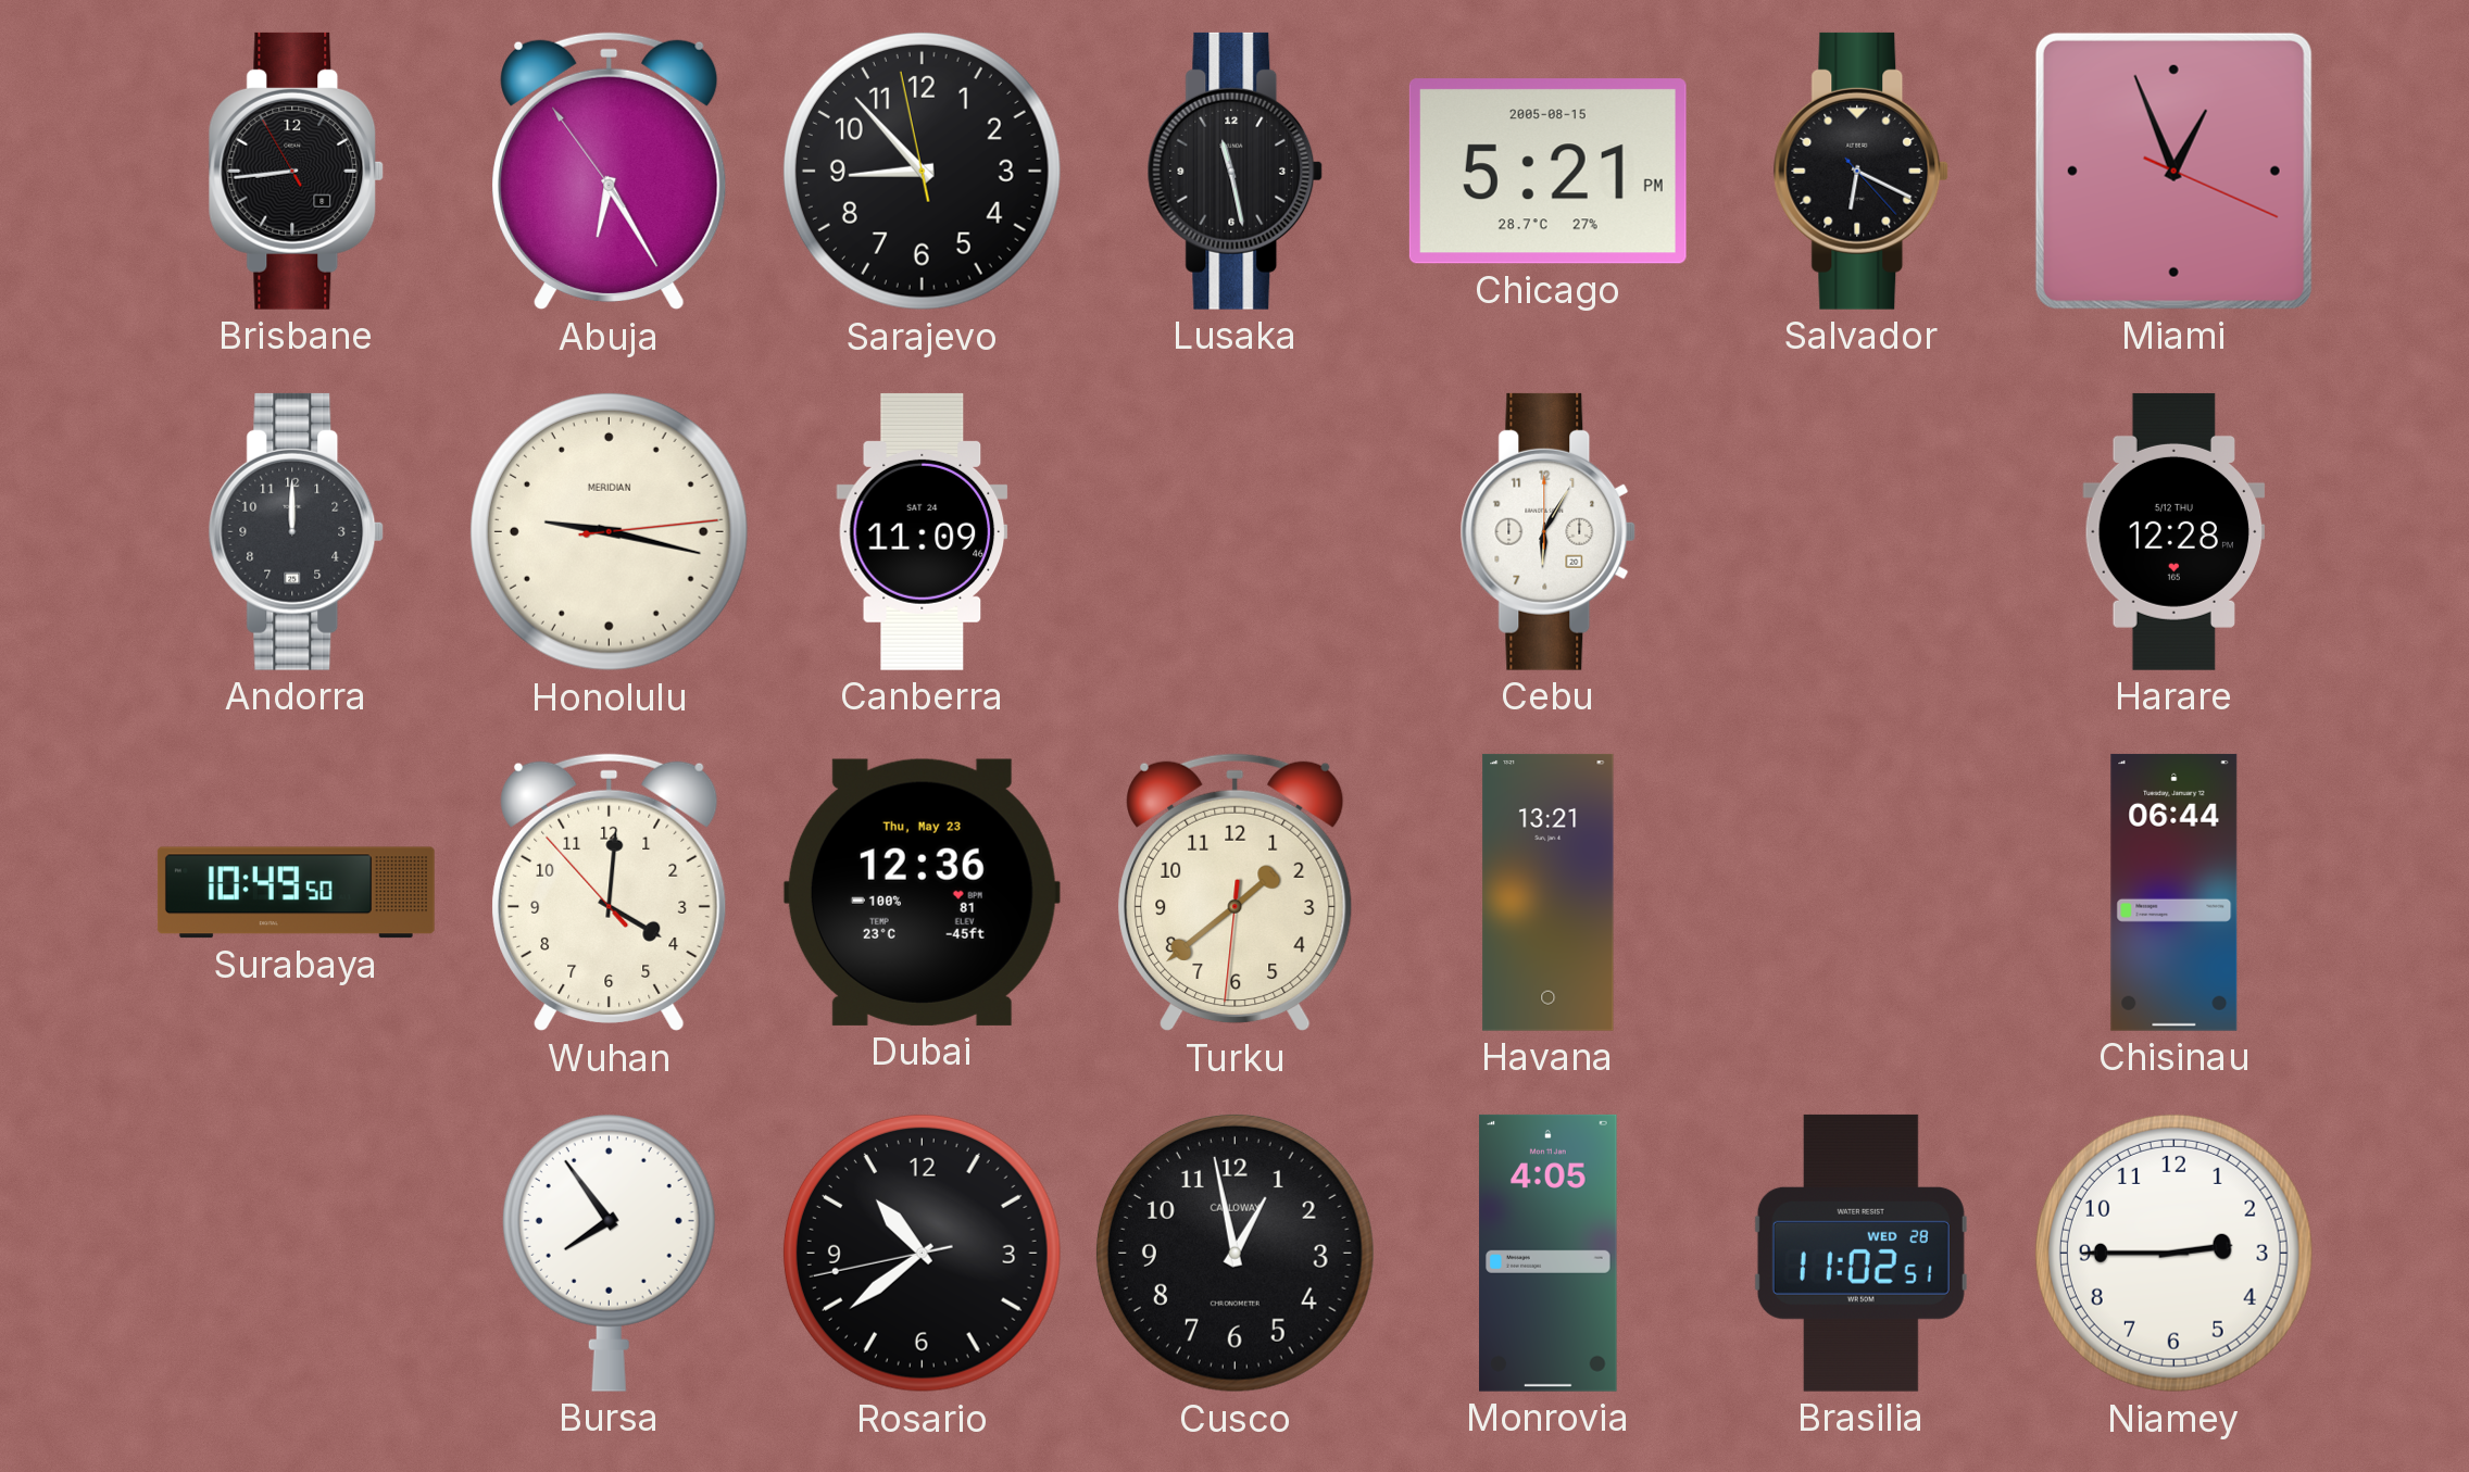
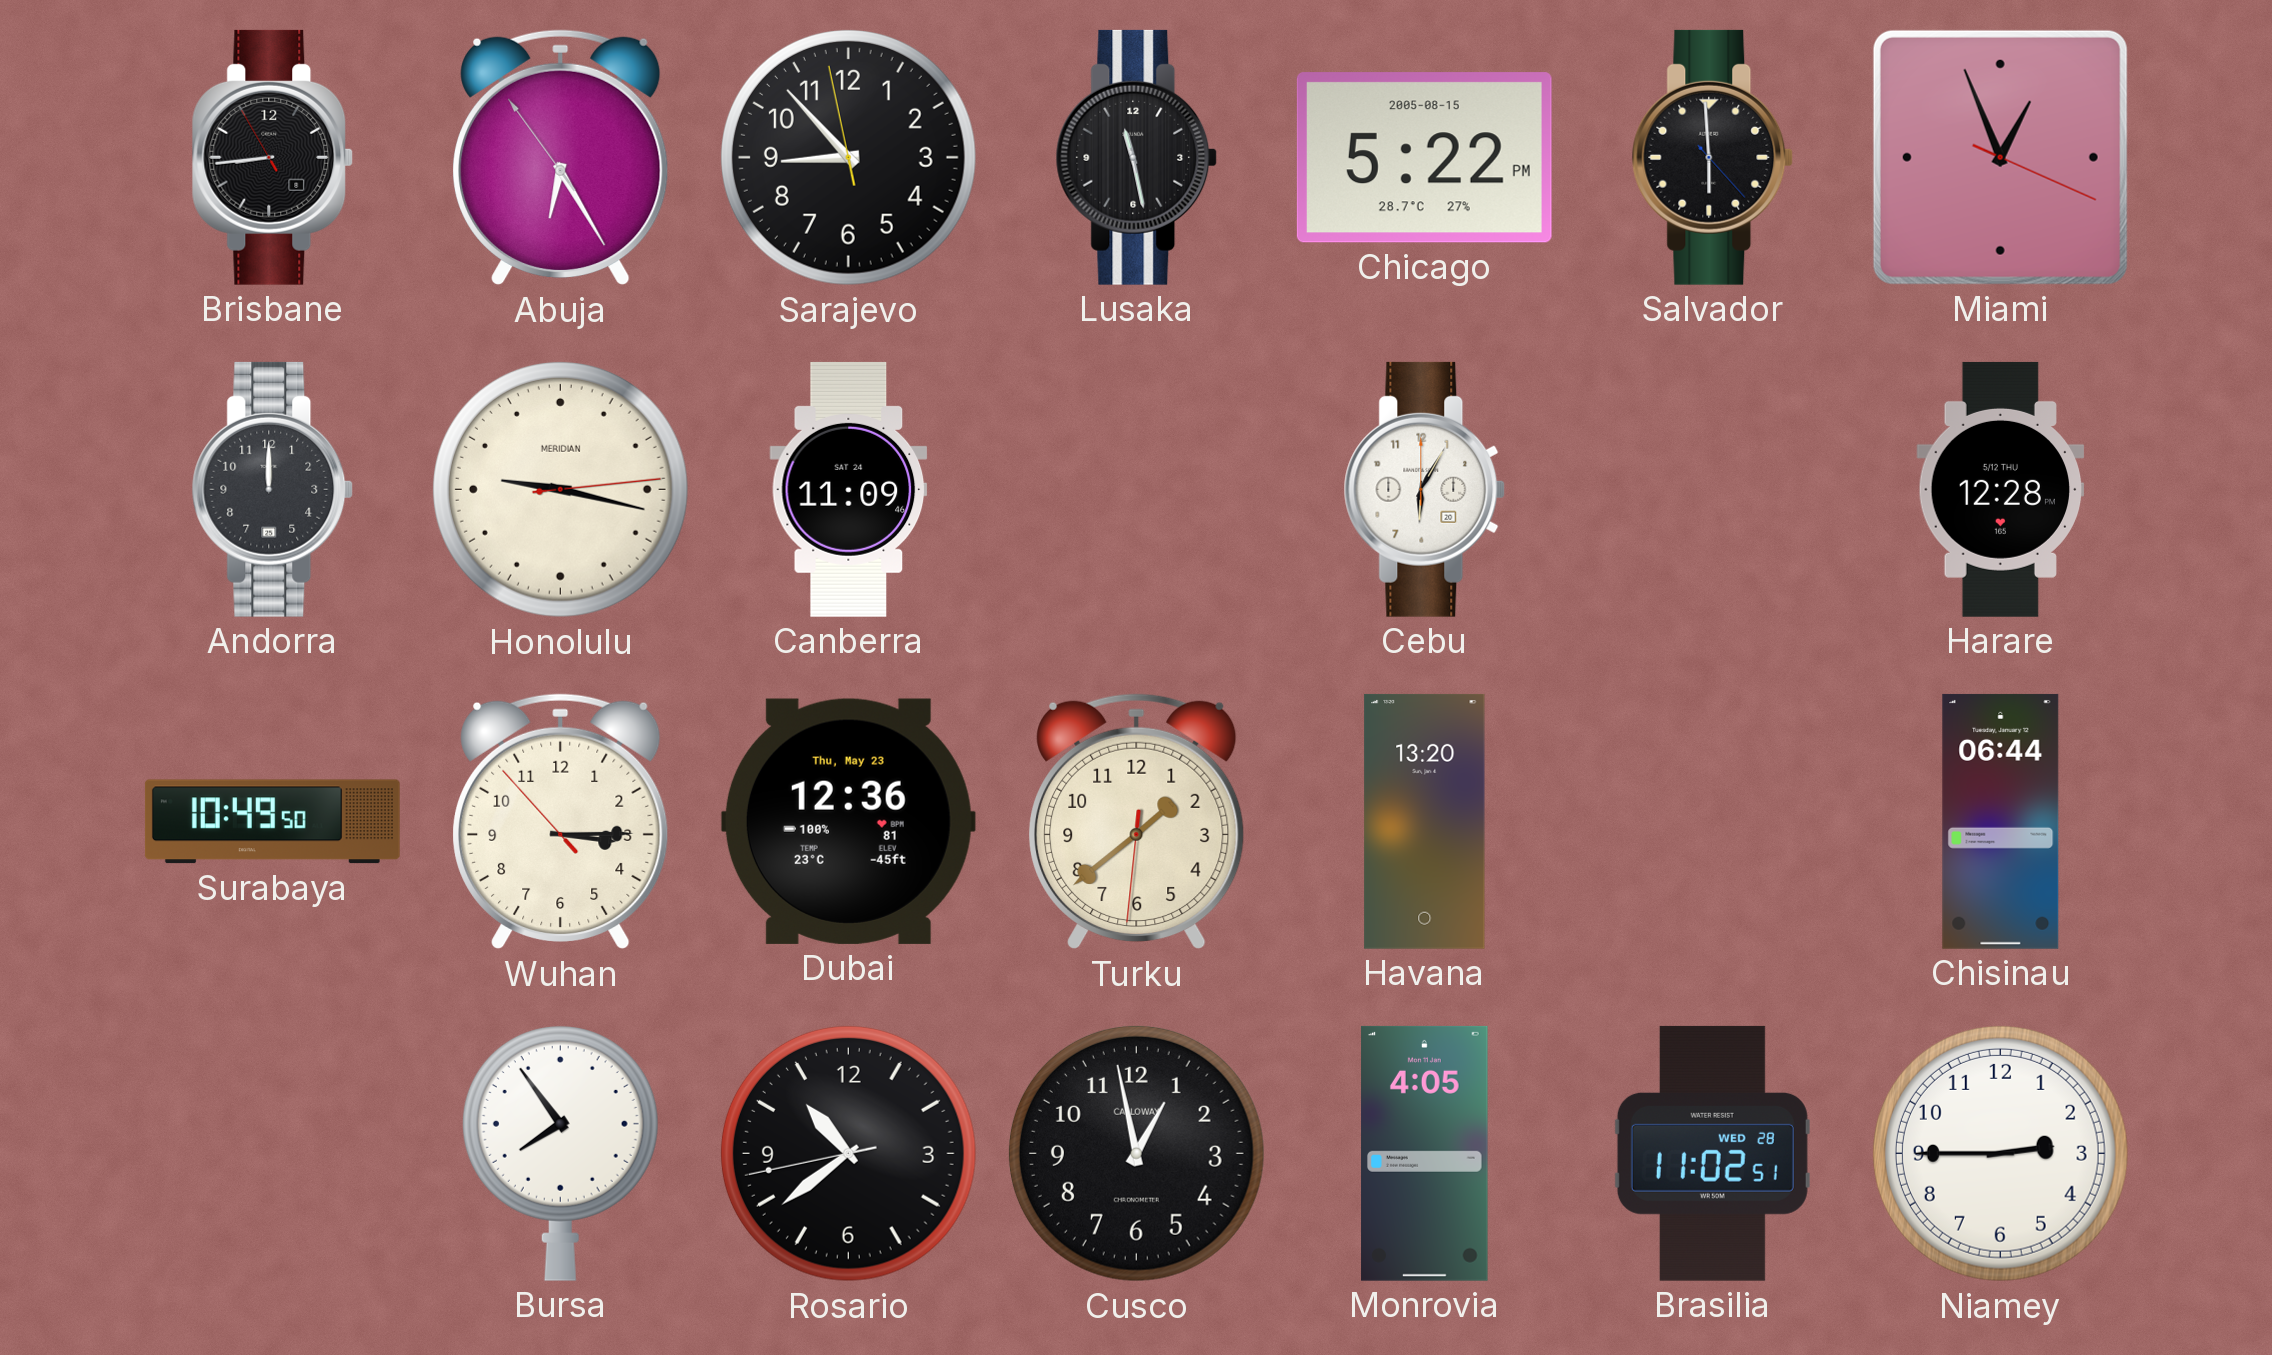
Chicago: 5:21 -> 5:22
Salvador: 6:19 -> 5:59
Wuhan: 4:00 -> 3:14
Havana: 13:21 -> 13:20
